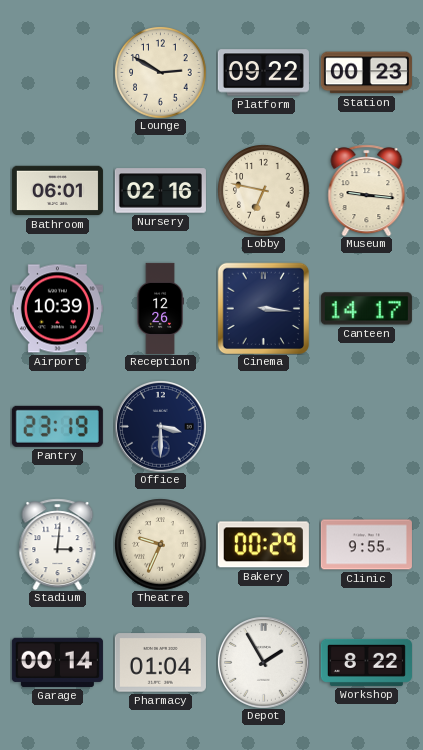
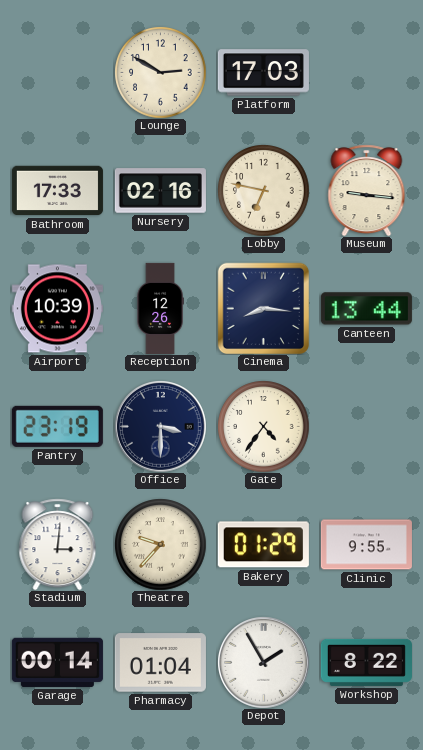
Platform: 09:22 -> 17:03
Station: 00:23 -> none
Bathroom: 06:01 -> 17:33
Cinema: 3:16 -> 8:16
Canteen: 14:17 -> 13:44
Gate: none -> 4:36
Theatre: 9:34 -> 9:37
Bakery: 00:29 -> 01:29
